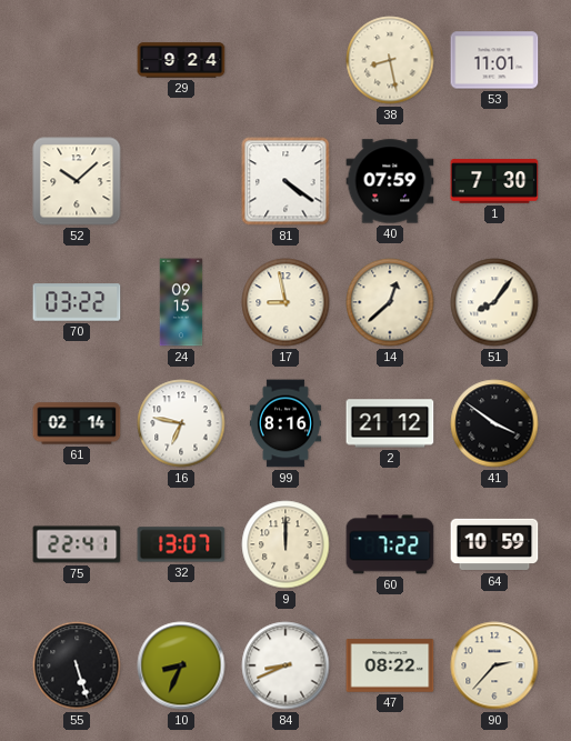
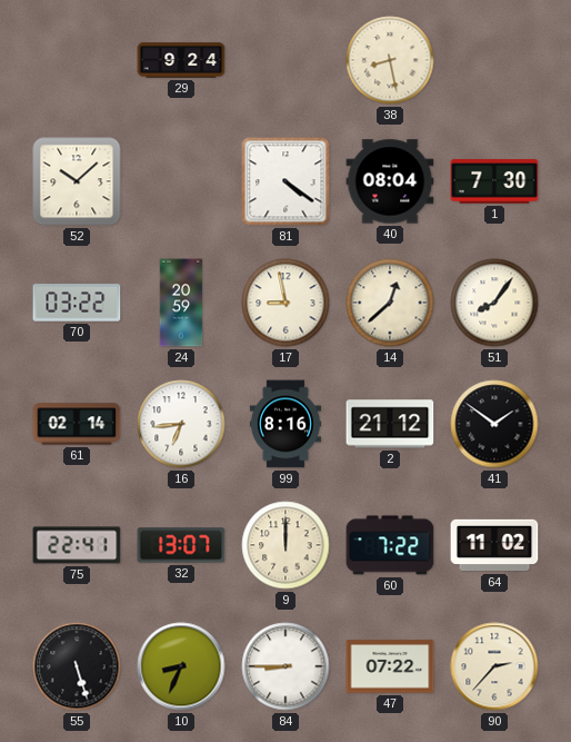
53: 11:01 -> none
40: 07:59 -> 08:04
24: 09:15 -> 20:59
16: 6:47 -> 6:44
41: 3:51 -> 1:51
64: 10:59 -> 11:02
84: 8:41 -> 8:45
47: 08:22 -> 07:22
